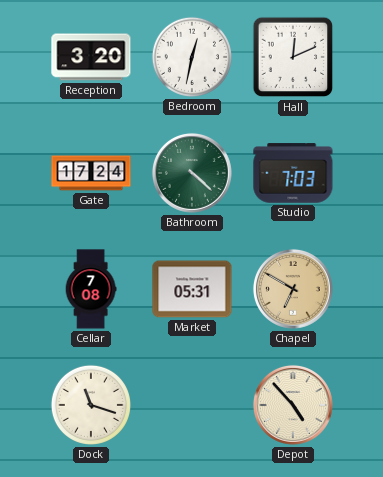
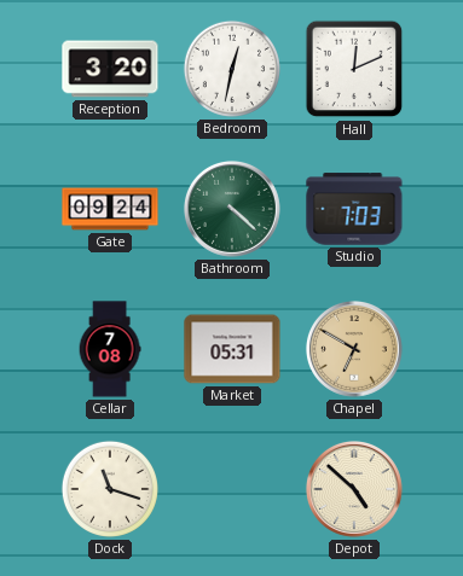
Gate: 17:24 -> 09:24
Depot: 4:53 -> 4:52
